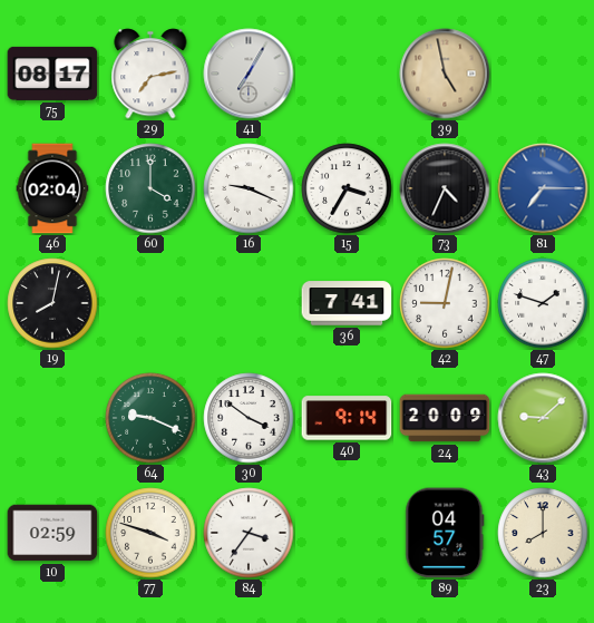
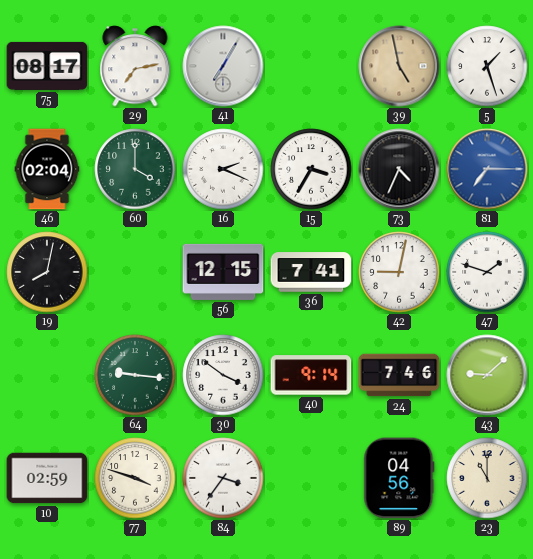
5: none -> 1:27
16: 9:19 -> 2:19
56: none -> 12:15
64: 9:19 -> 9:16
24: 20:09 -> 7:46
89: 04:57 -> 04:56
23: 8:00 -> 11:00
